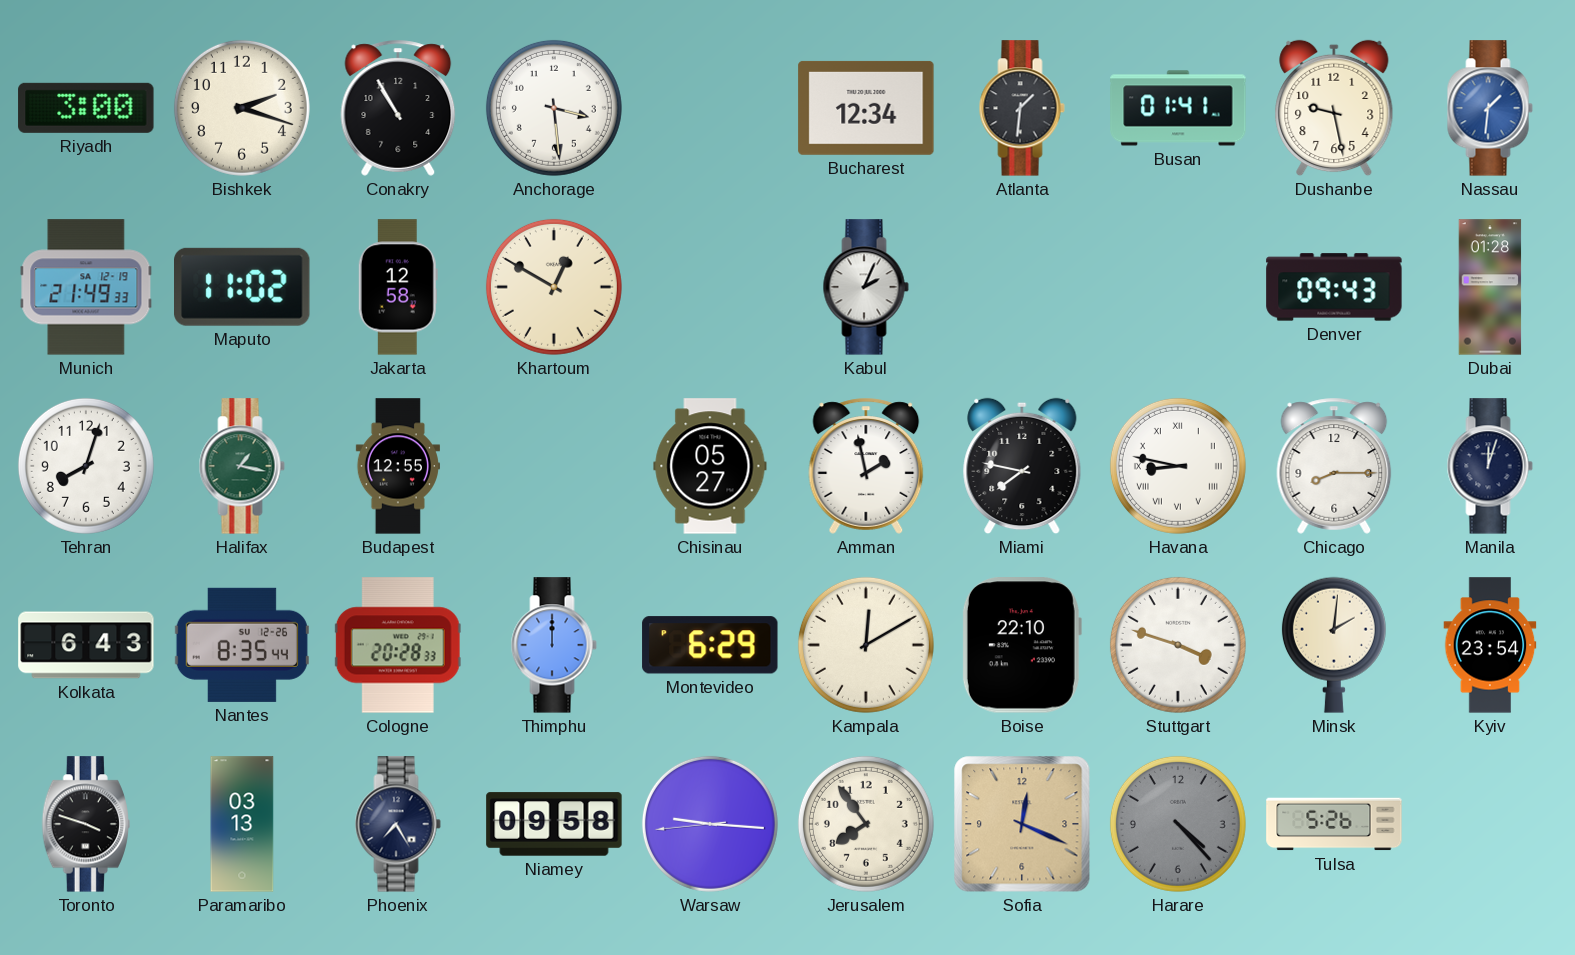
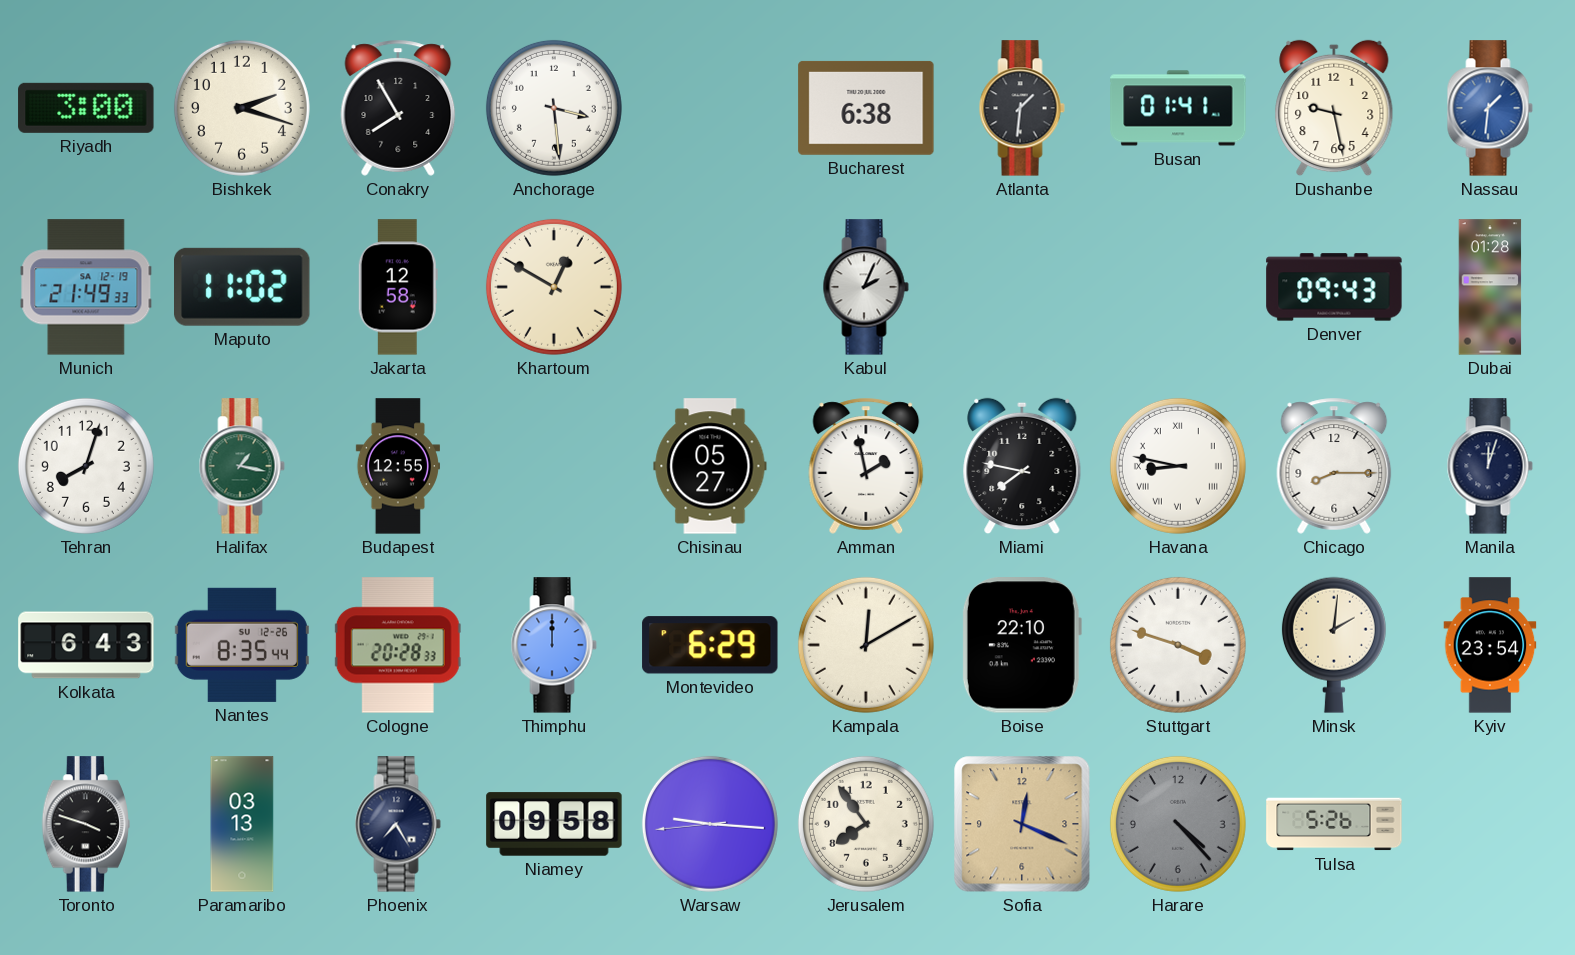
Conakry: 10:55 -> 7:55
Bucharest: 12:34 -> 6:38
